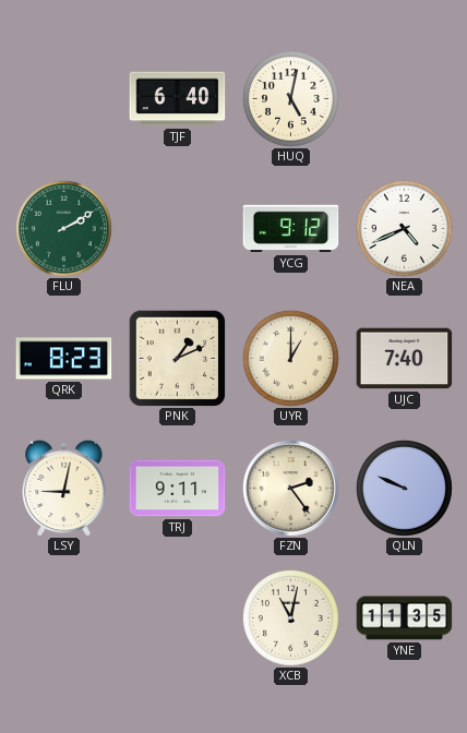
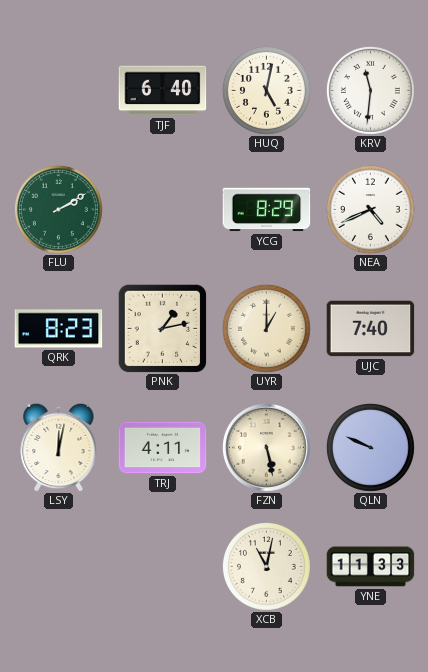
KRV: none -> 11:31
YCG: 9:12 -> 8:29
PNK: 1:11 -> 1:13
LSY: 9:02 -> 12:02
TRJ: 9:11 -> 4:11
FZN: 2:24 -> 5:28
YNE: 11:35 -> 11:33
